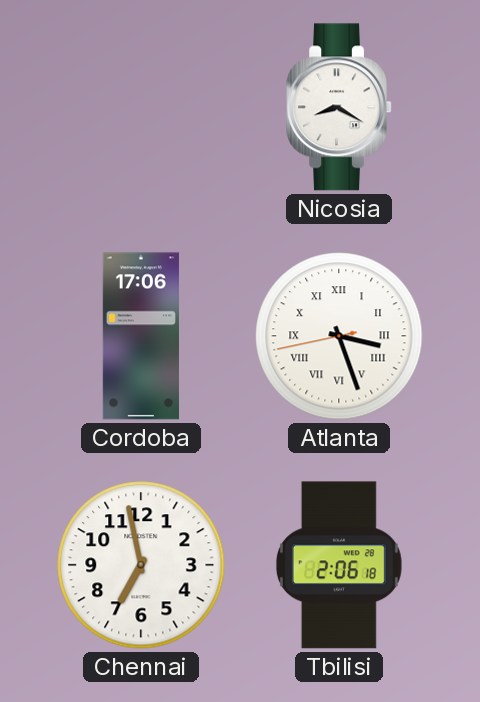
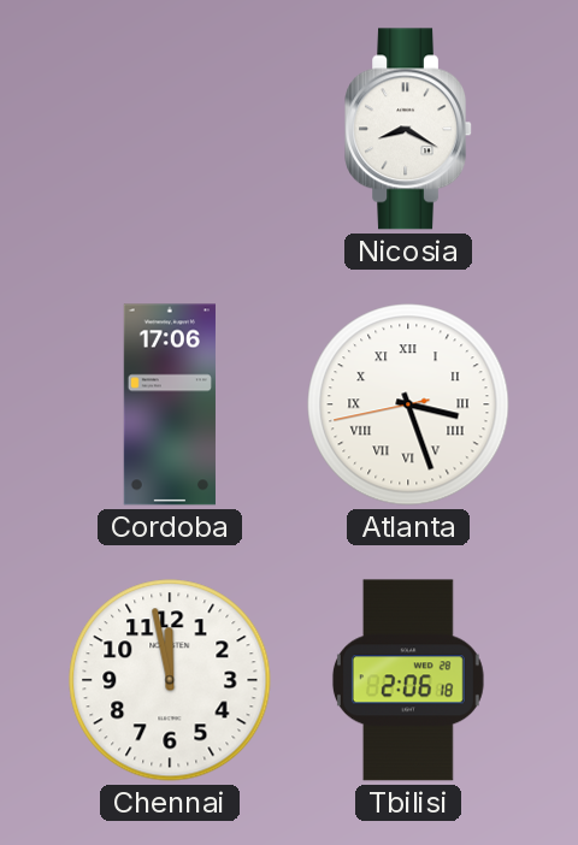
Chennai: 6:58 -> 11:58
